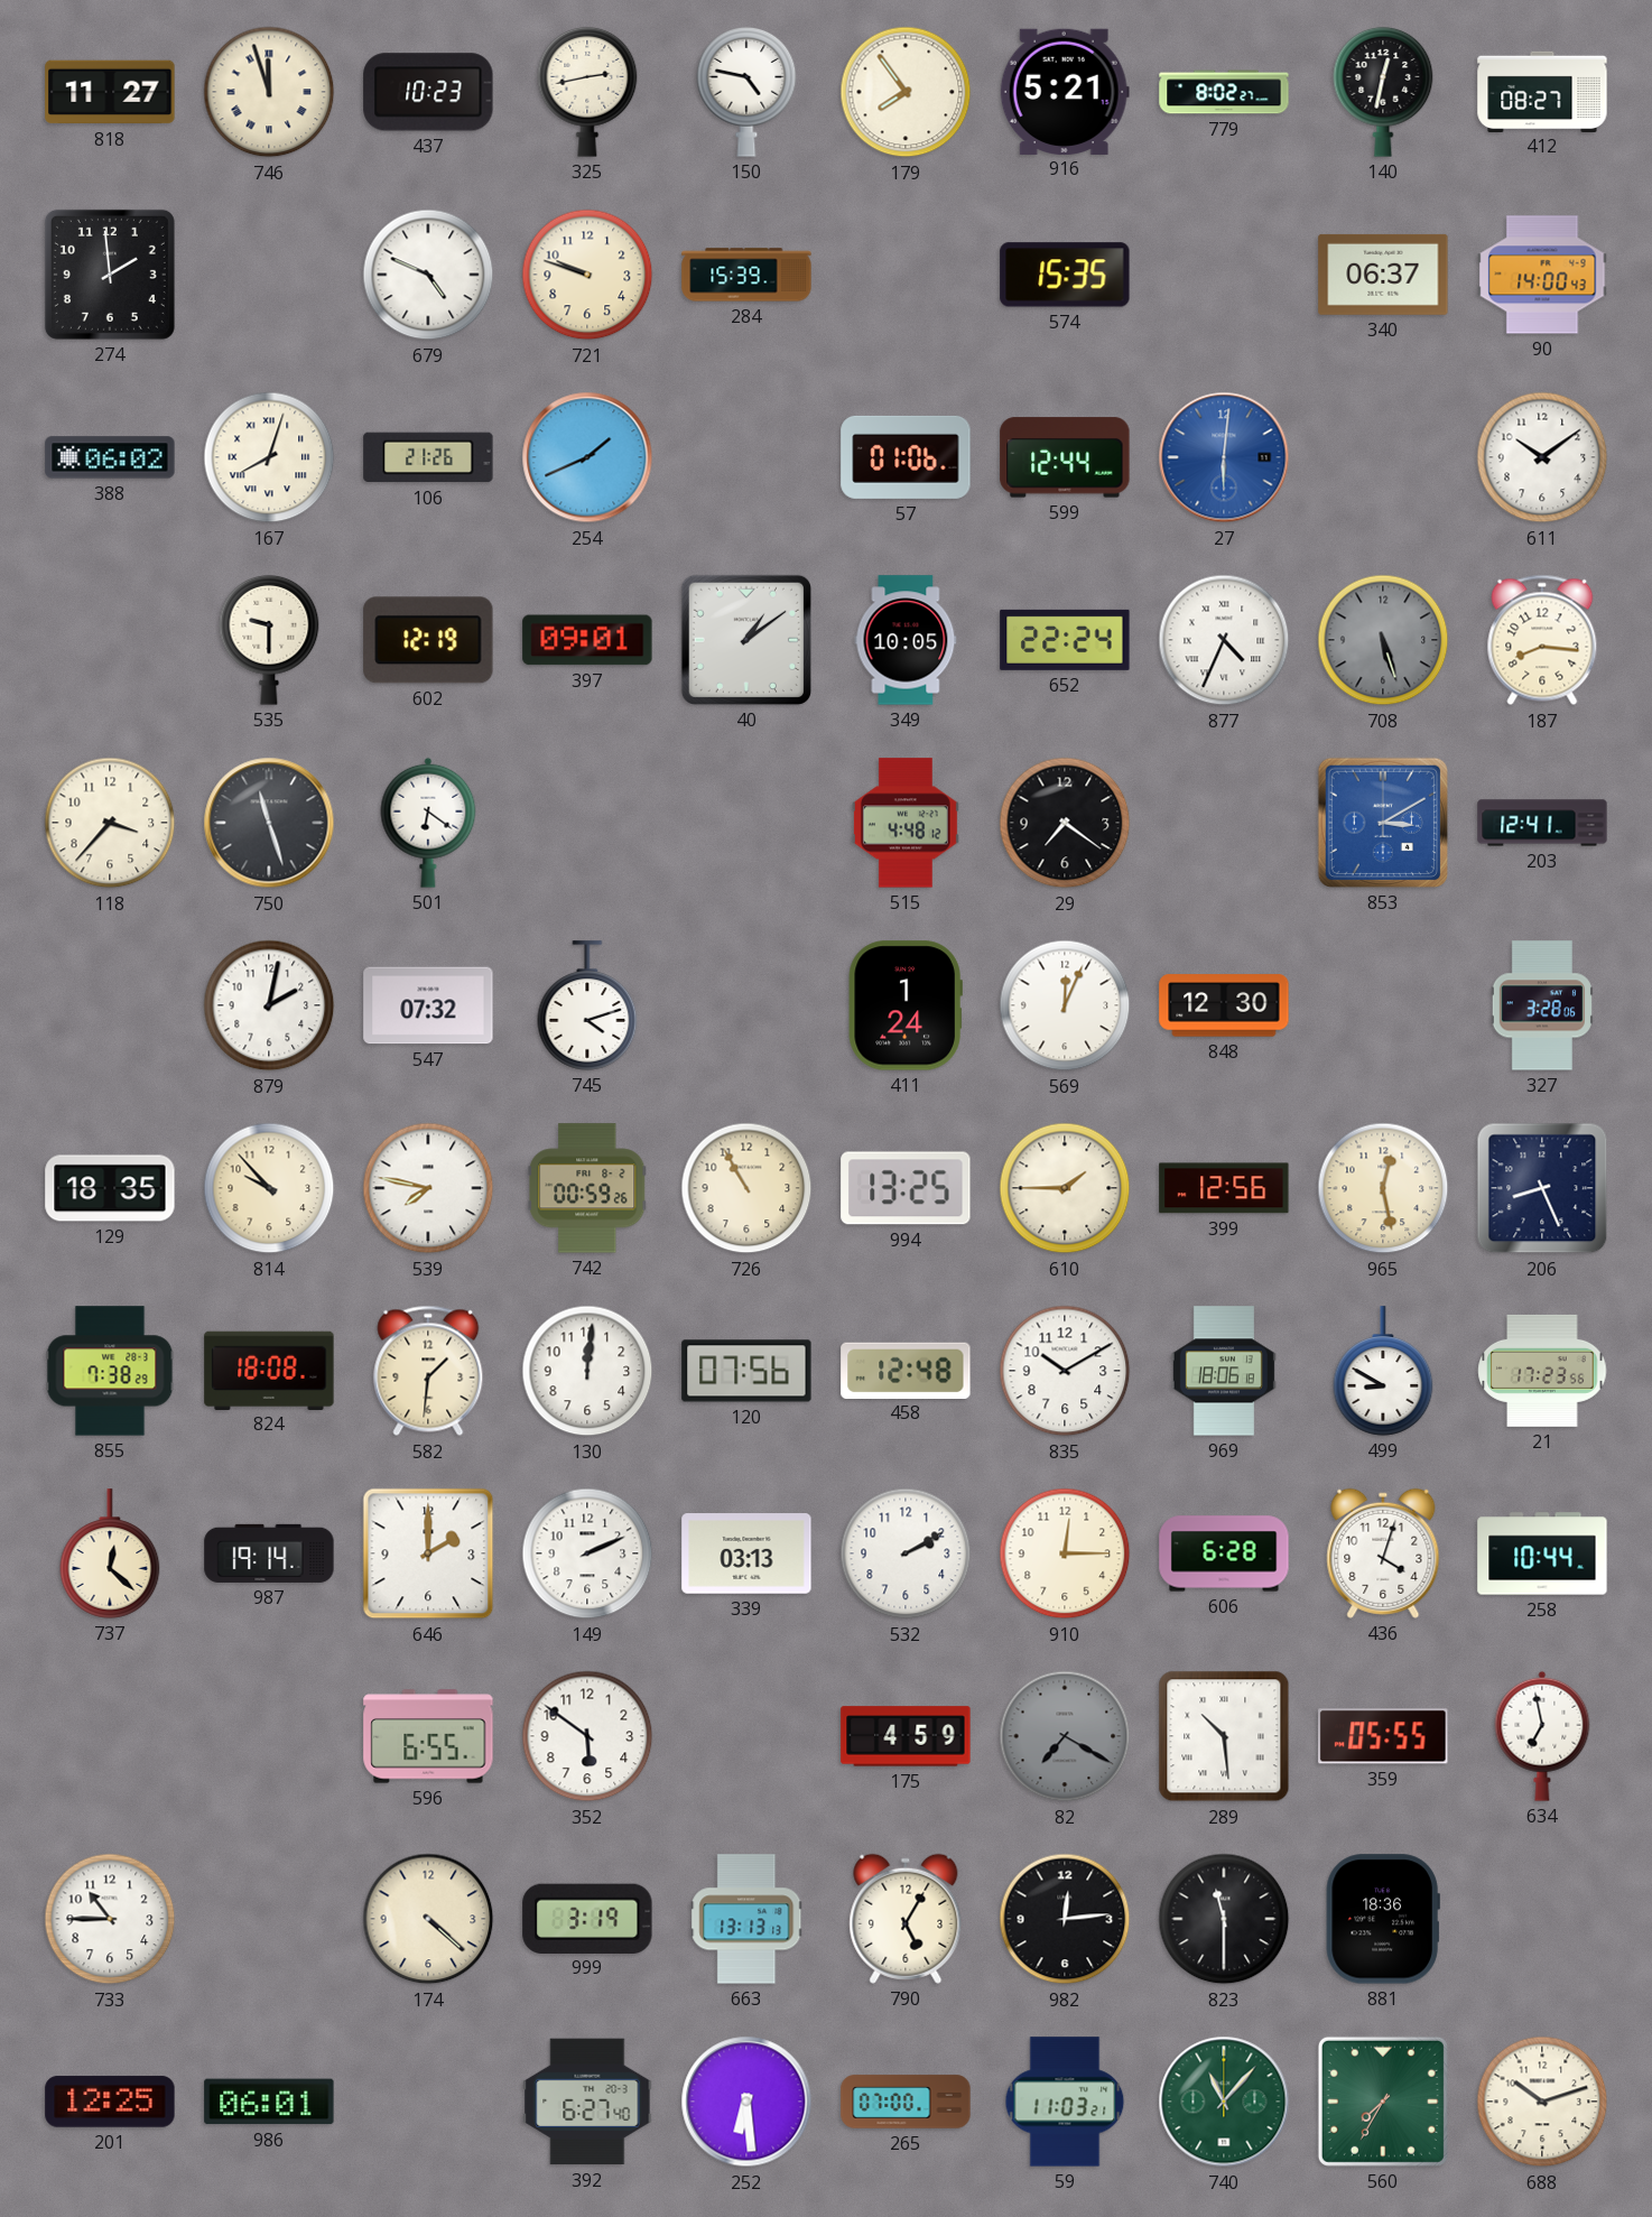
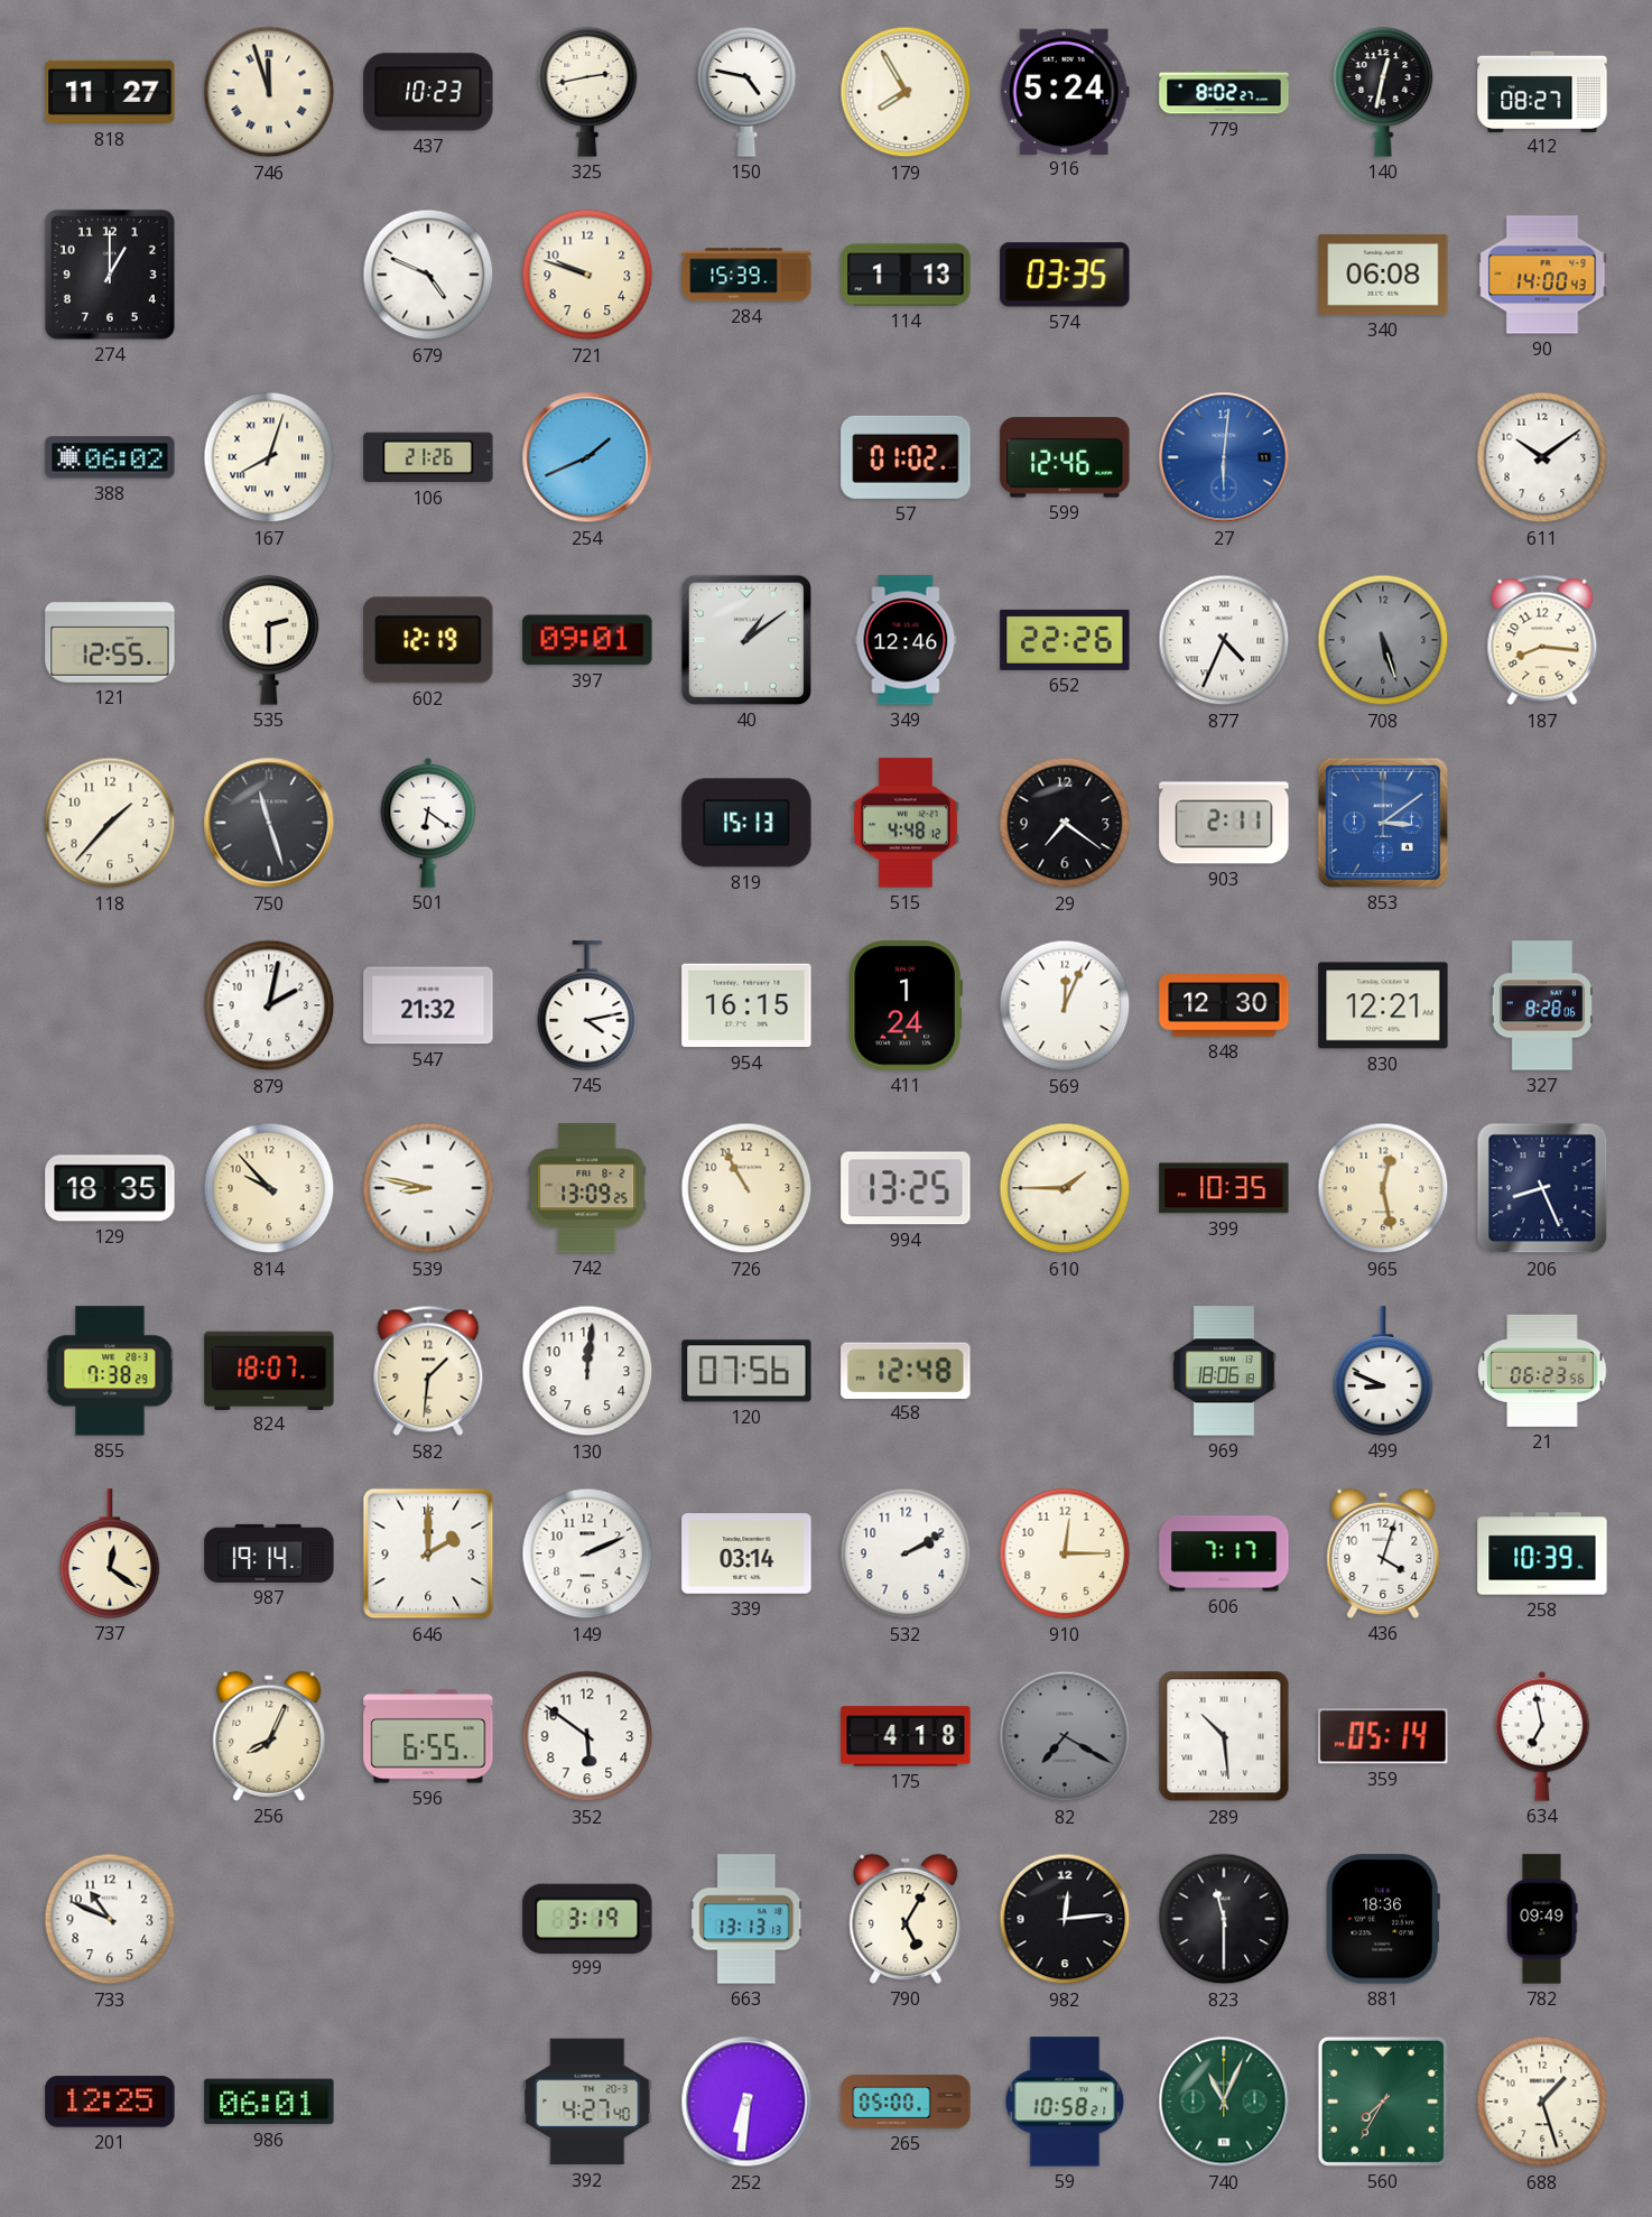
179: 7:54 -> 7:55
916: 5:21 -> 5:24
274: 1:59 -> 1:00
114: none -> 1:13
574: 15:35 -> 03:35
340: 06:37 -> 06:08
57: 01:06 -> 01:02
599: 12:44 -> 12:46
121: none -> 12:55
535: 9:30 -> 2:30
349: 10:05 -> 12:46
652: 22:24 -> 22:26
118: 3:37 -> 1:37
819: none -> 15:13
903: none -> 2:11
853: 3:10 -> 3:09
203: 12:41 -> none
547: 07:32 -> 21:32
745: 4:12 -> 4:13
954: none -> 16:15
830: none -> 12:21
327: 3:28 -> 8:28
539: 7:47 -> 8:47
742: 00:59 -> 13:09
399: 12:56 -> 10:35
824: 18:08 -> 18:07
835: 10:10 -> none
499: 8:50 -> 8:49
21: 17:23 -> 06:23
737: 12:22 -> 12:21
339: 03:13 -> 03:14
606: 6:28 -> 7:17
258: 10:44 -> 10:39
256: none -> 8:04
175: 4:59 -> 4:18
359: 05:55 -> 05:14
733: 10:45 -> 10:49
174: 4:22 -> none
782: none -> 09:49
392: 6:27 -> 4:27
252: 6:29 -> 6:31
265: 07:00 -> 05:00
59: 11:03 -> 10:58
740: 11:07 -> 11:04
688: 10:12 -> 1:27
